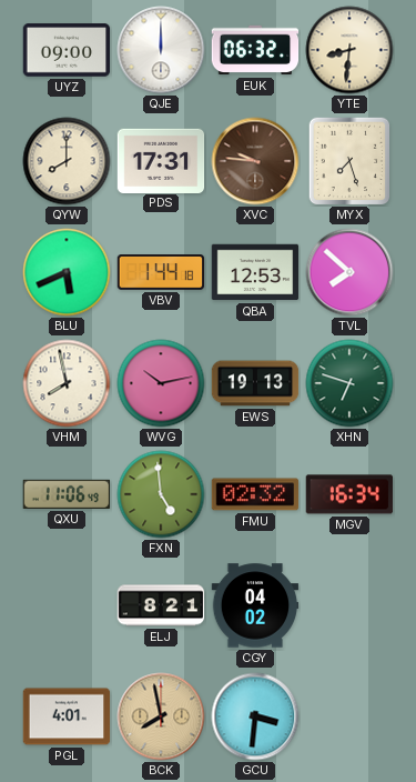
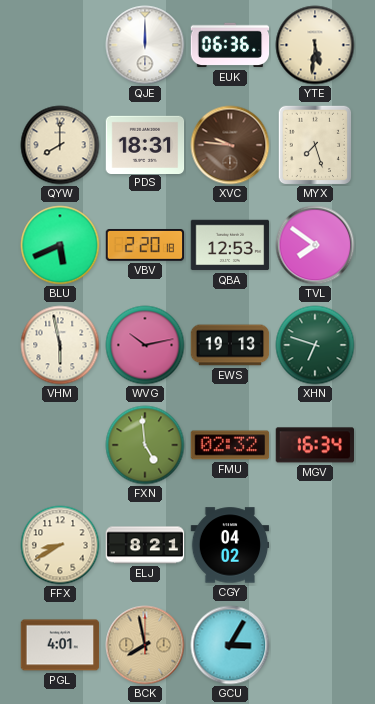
UYZ: 09:00 -> none
EUK: 06:32 -> 06:36
YTE: 8:31 -> 5:31
PDS: 17:31 -> 18:31
VBV: 1:44 -> 2:20
TVL: 7:52 -> 7:51
VHM: 7:58 -> 5:58
QXU: 11:06 -> none
FFX: none -> 8:40
GCU: 3:31 -> 3:05
